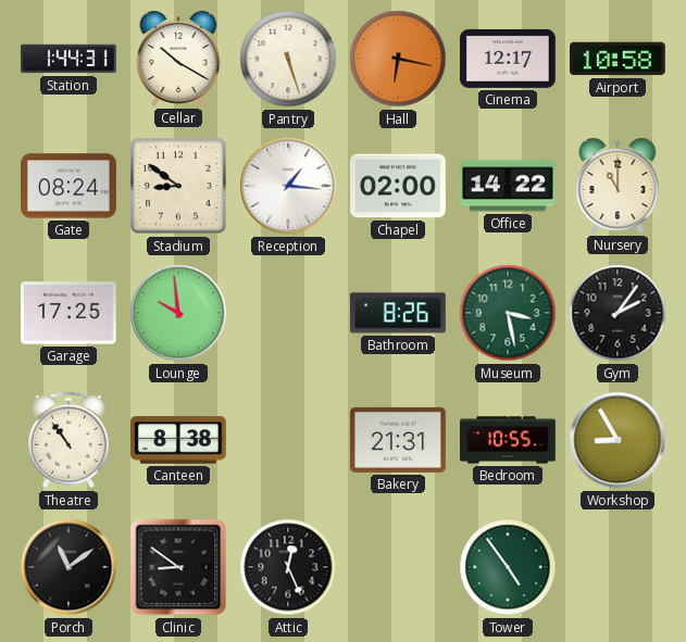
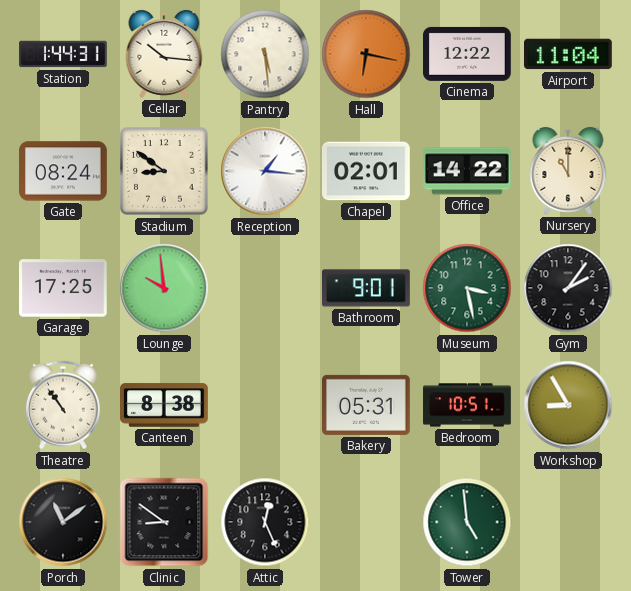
Cellar: 10:20 -> 10:16
Pantry: 5:27 -> 5:29
Cinema: 12:17 -> 12:22
Airport: 10:58 -> 11:04
Chapel: 02:00 -> 02:01
Bathroom: 8:26 -> 9:01
Bakery: 21:31 -> 05:31
Bedroom: 10:55 -> 10:51
Tower: 4:54 -> 4:59
